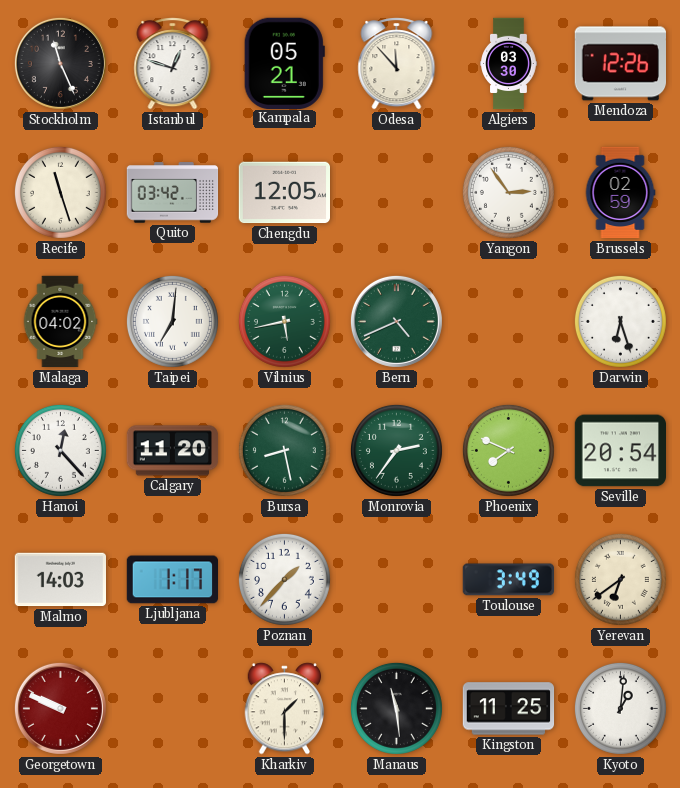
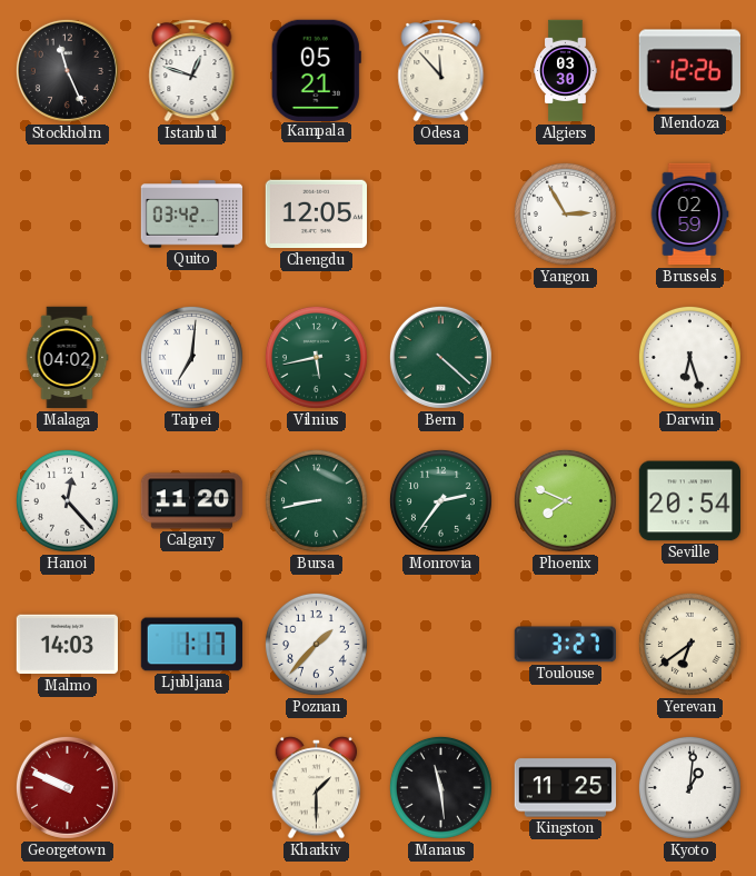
Recife: 11:27 -> none
Yangon: 2:54 -> 2:55
Bern: 4:41 -> 4:22
Bursa: 8:28 -> 8:43
Toulouse: 3:49 -> 3:27
